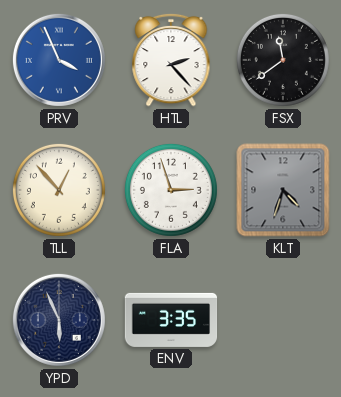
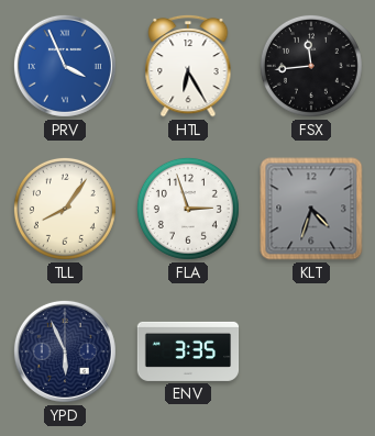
HTL: 2:23 -> 6:25
FSX: 11:39 -> 11:44
TLL: 12:53 -> 8:06
